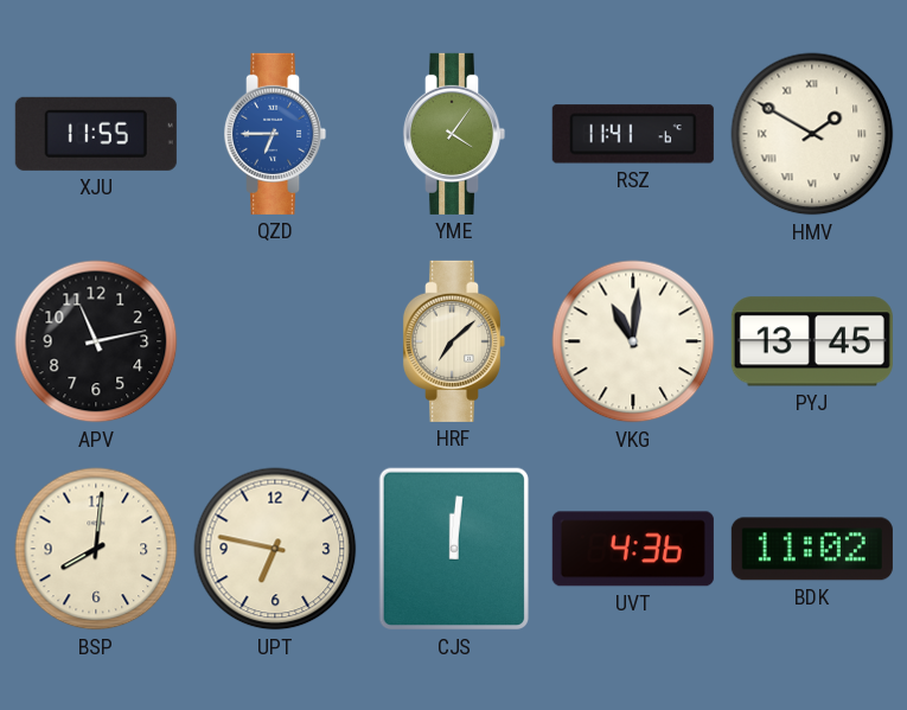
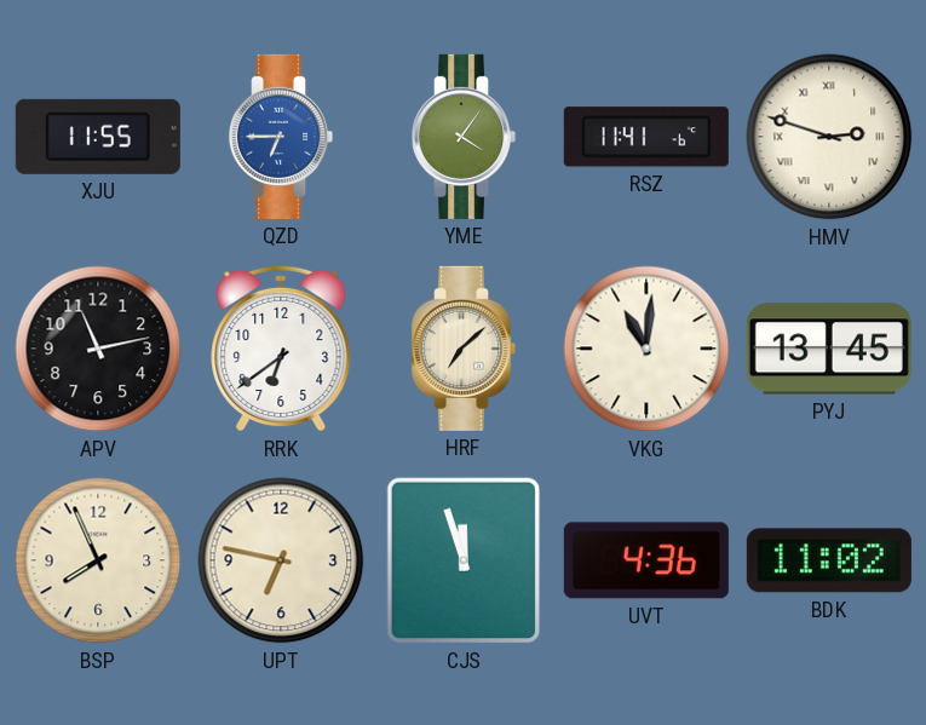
HMV: 1:50 -> 2:48
RRK: none -> 6:39
BSP: 8:01 -> 7:56
CJS: 12:01 -> 11:57
